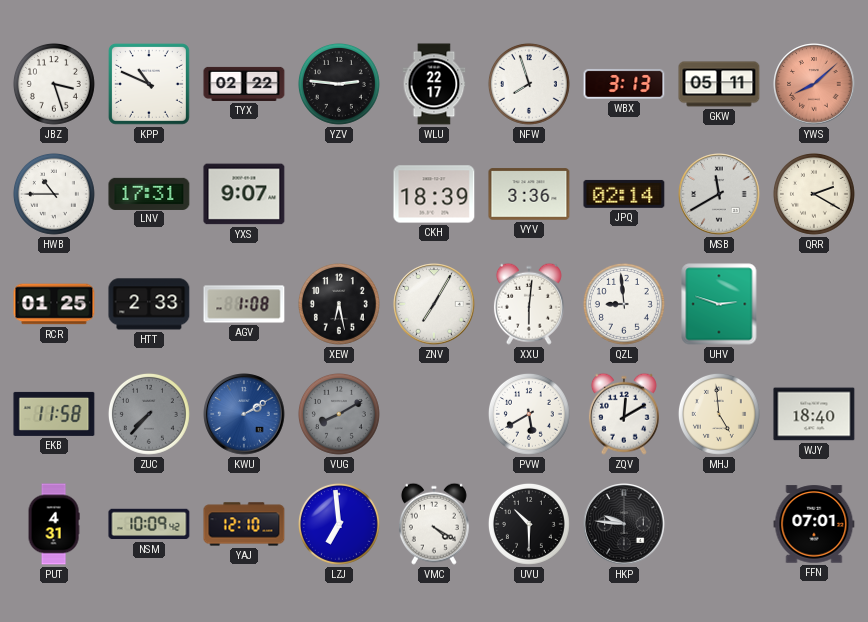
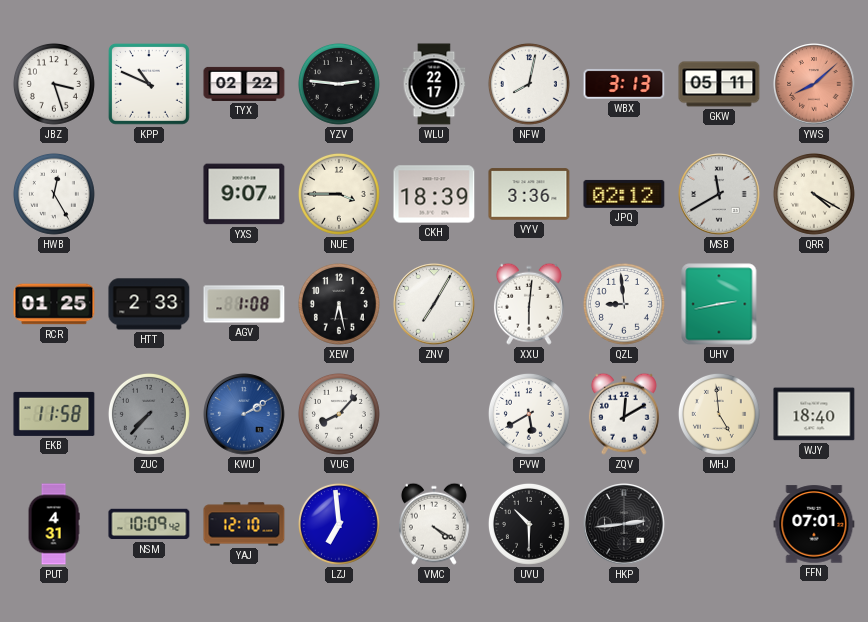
NFW: 7:57 -> 8:02
HWB: 10:45 -> 12:25
LNV: 17:31 -> none
NUE: none -> 3:45
JPQ: 02:14 -> 02:12
QRR: 2:20 -> 4:20
UHV: 2:48 -> 2:43
VUG: 8:10 -> 8:07
VUG dial: grey -> white
HKP: 9:46 -> 2:44
